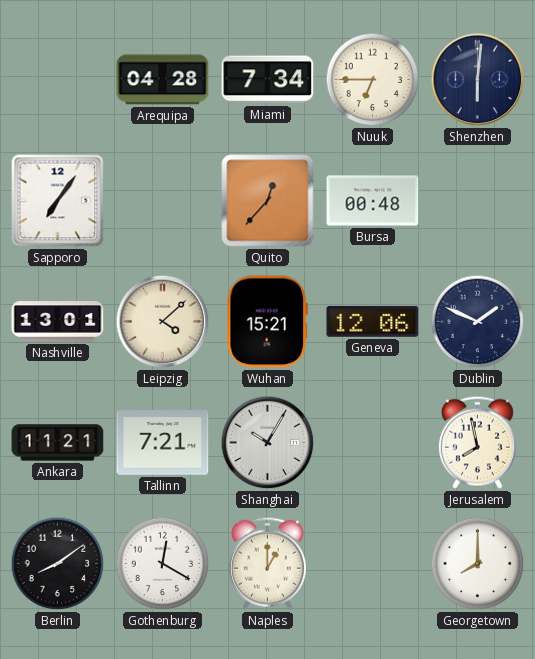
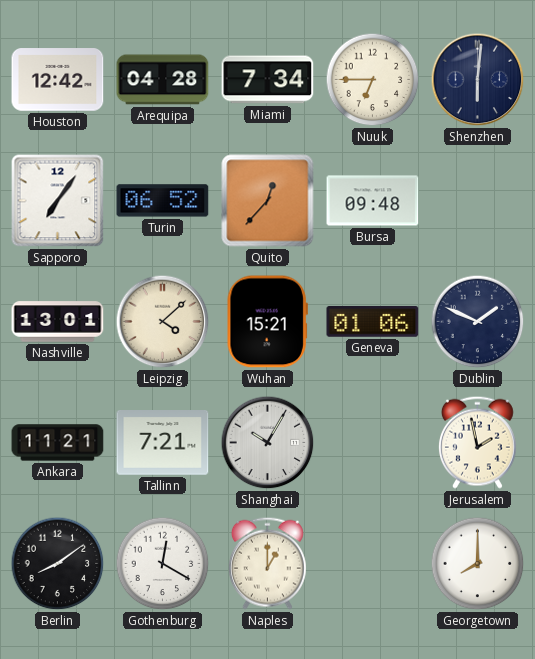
Houston: none -> 12:42
Turin: none -> 06:52
Bursa: 00:48 -> 09:48
Geneva: 12:06 -> 01:06
Jerusalem: 7:58 -> 1:58
